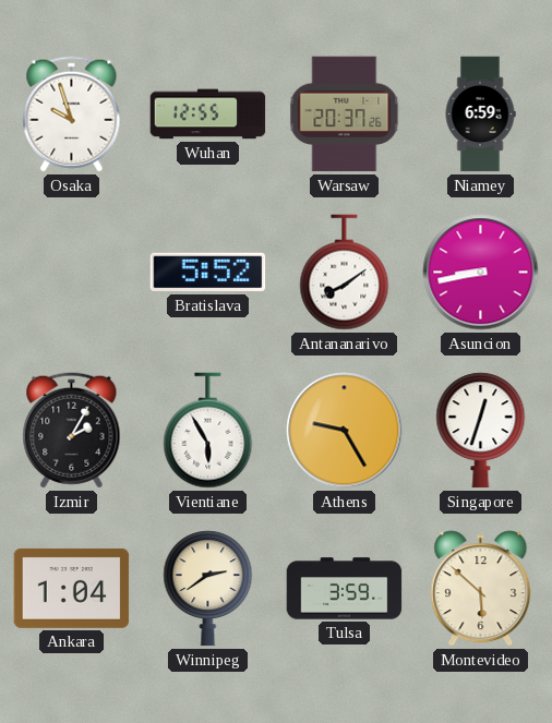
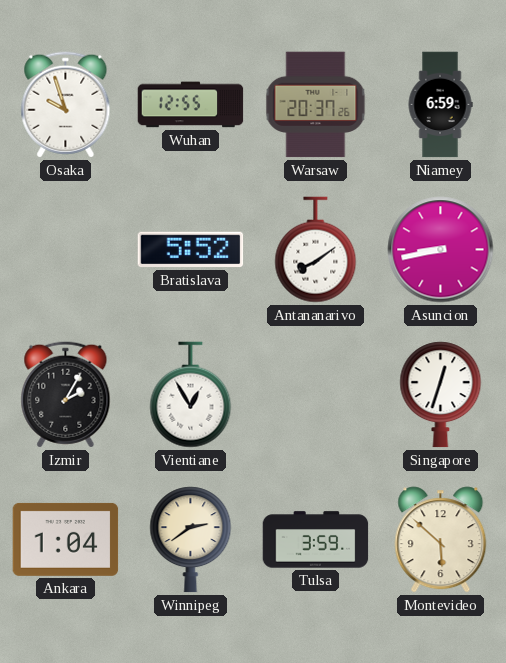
Vientiane: 5:55 -> 12:55
Athens: 9:25 -> none
